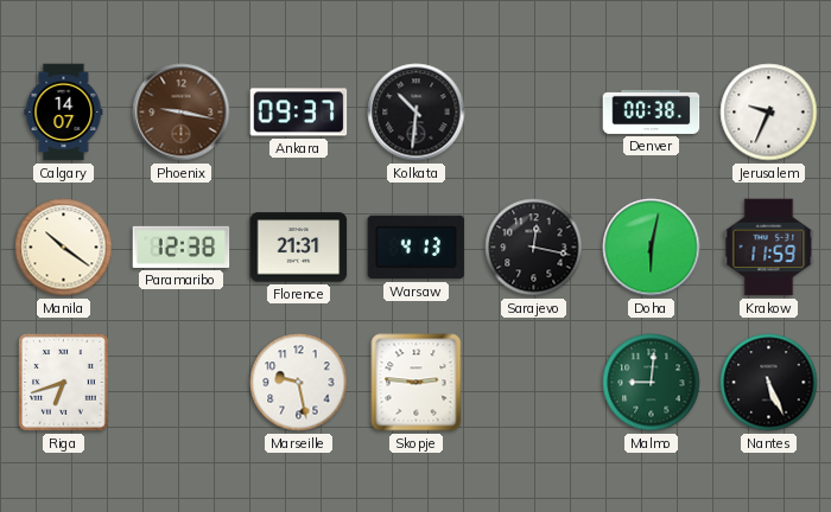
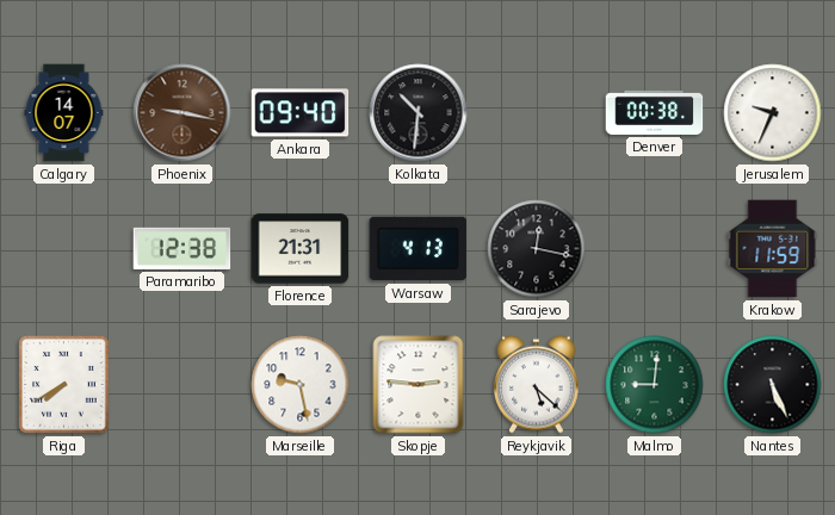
Ankara: 09:37 -> 09:40
Manila: 10:21 -> none
Doha: 6:02 -> none
Riga: 6:42 -> 7:40
Reykjavik: none -> 5:22
